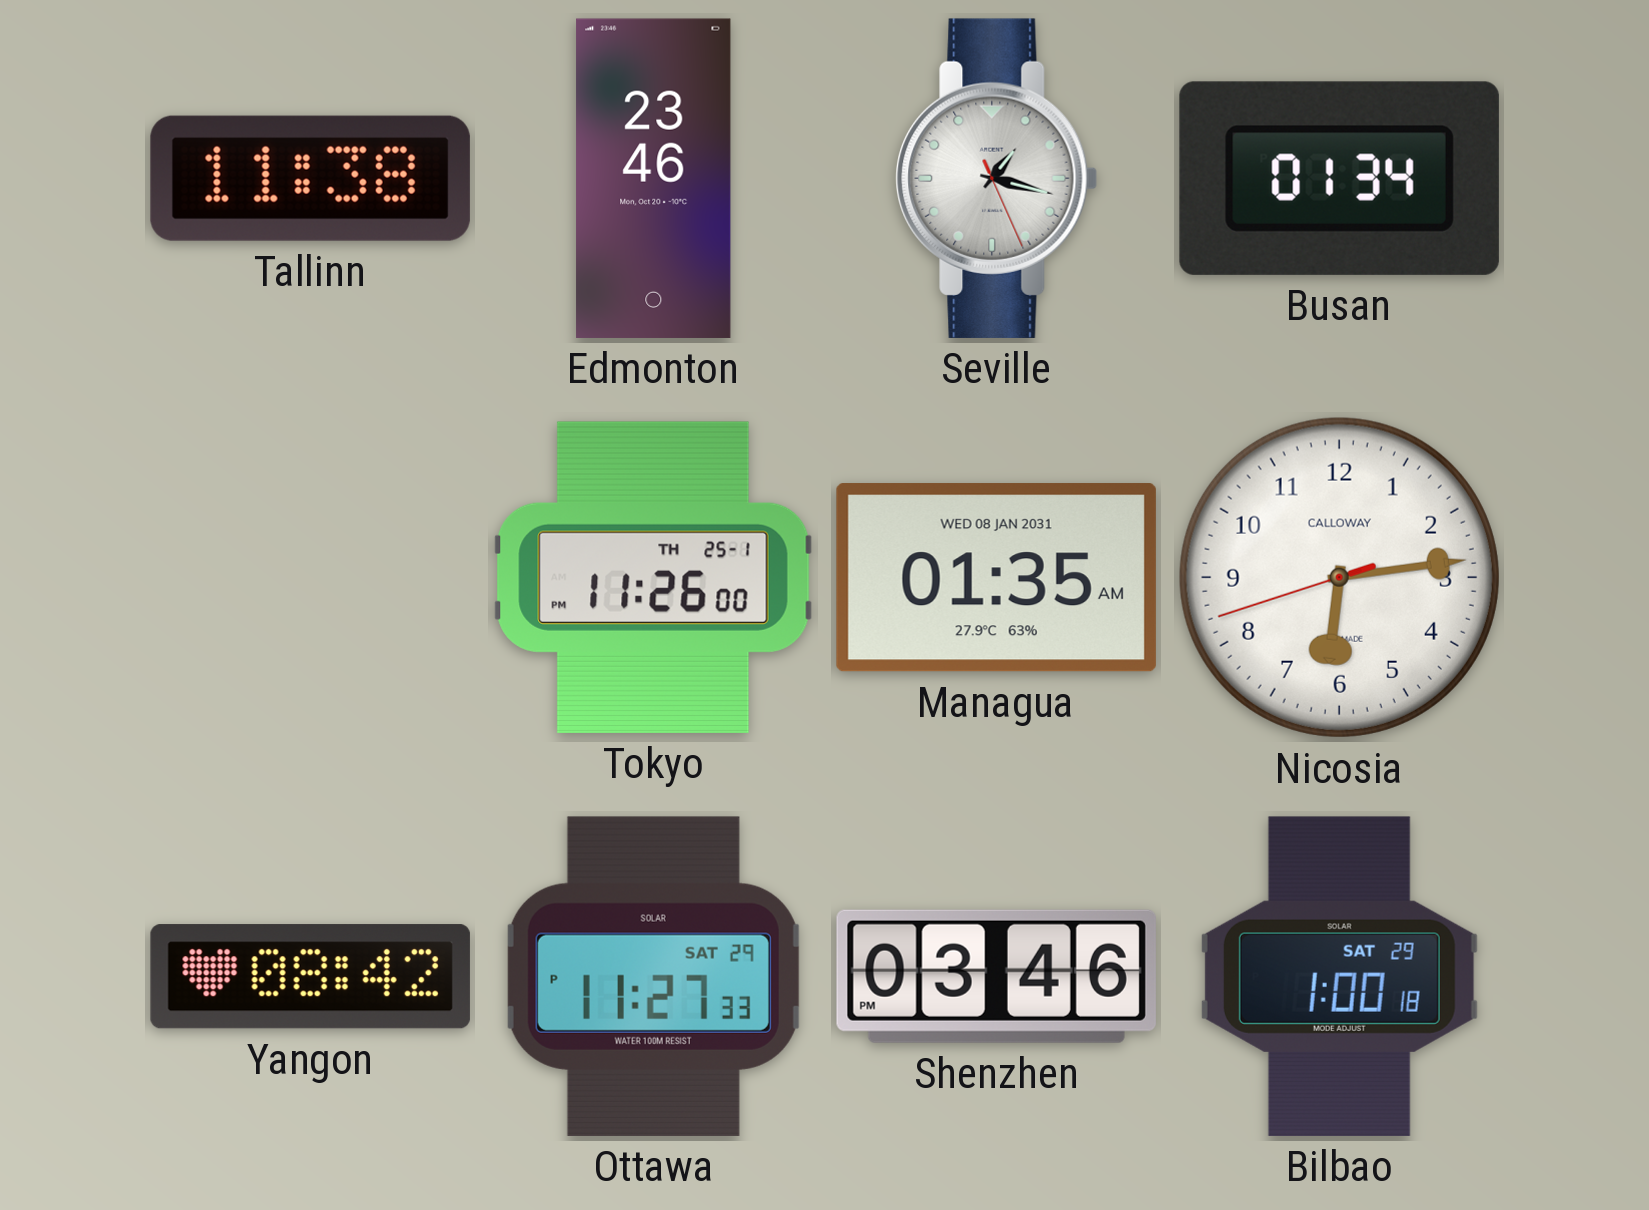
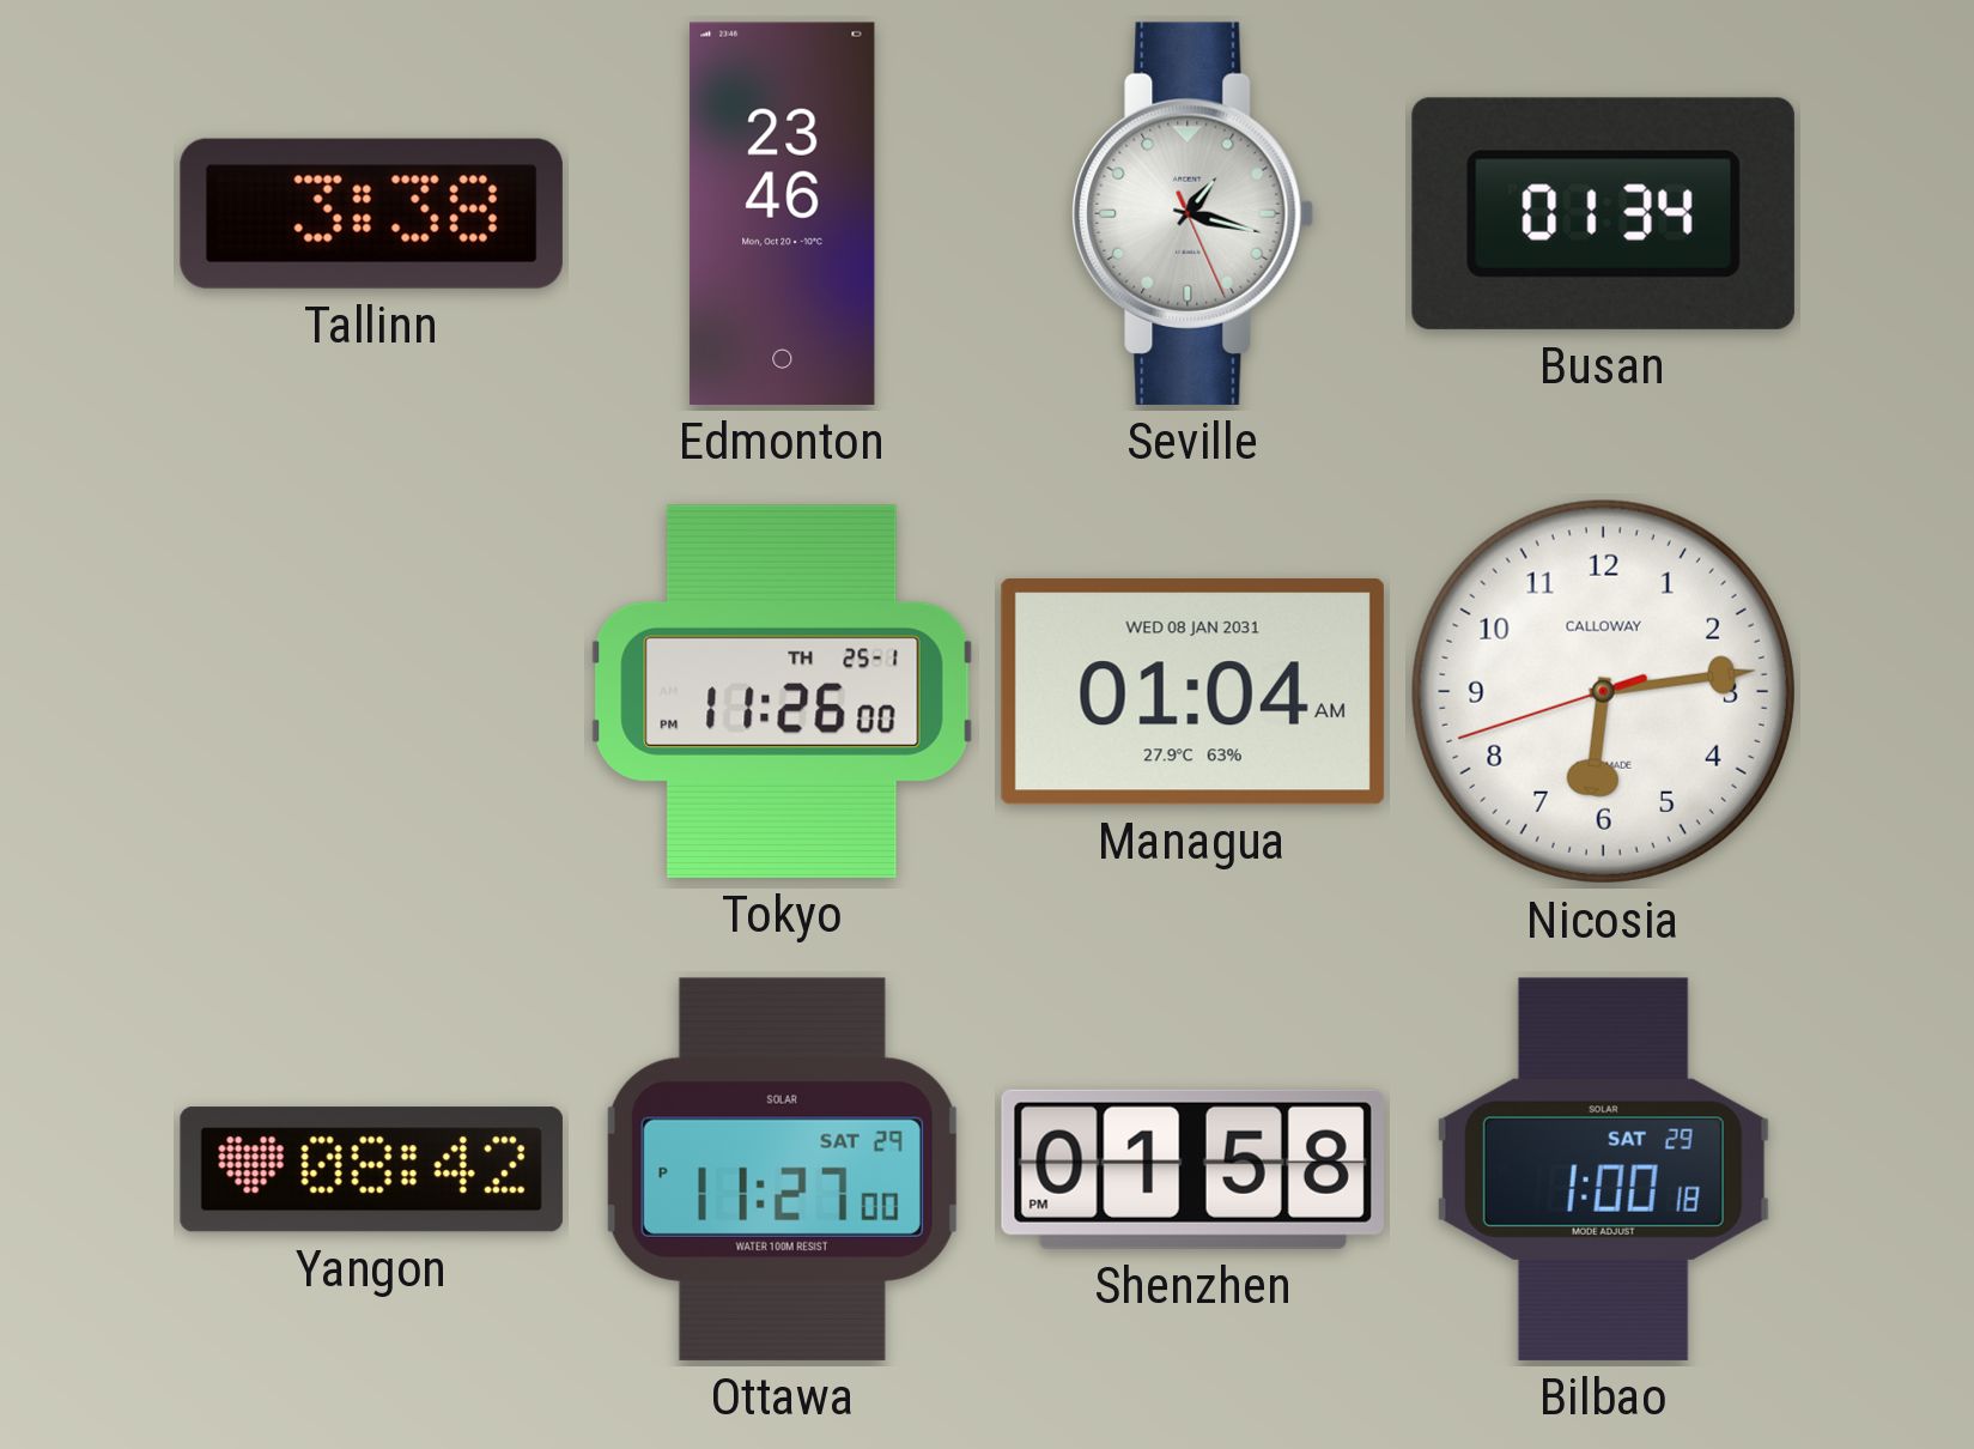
Tallinn: 11:38 -> 3:38
Managua: 01:35 -> 01:04
Ottawa: 11:27:33 PM -> 11:27:00 PM
Shenzhen: 03:46 -> 01:58
